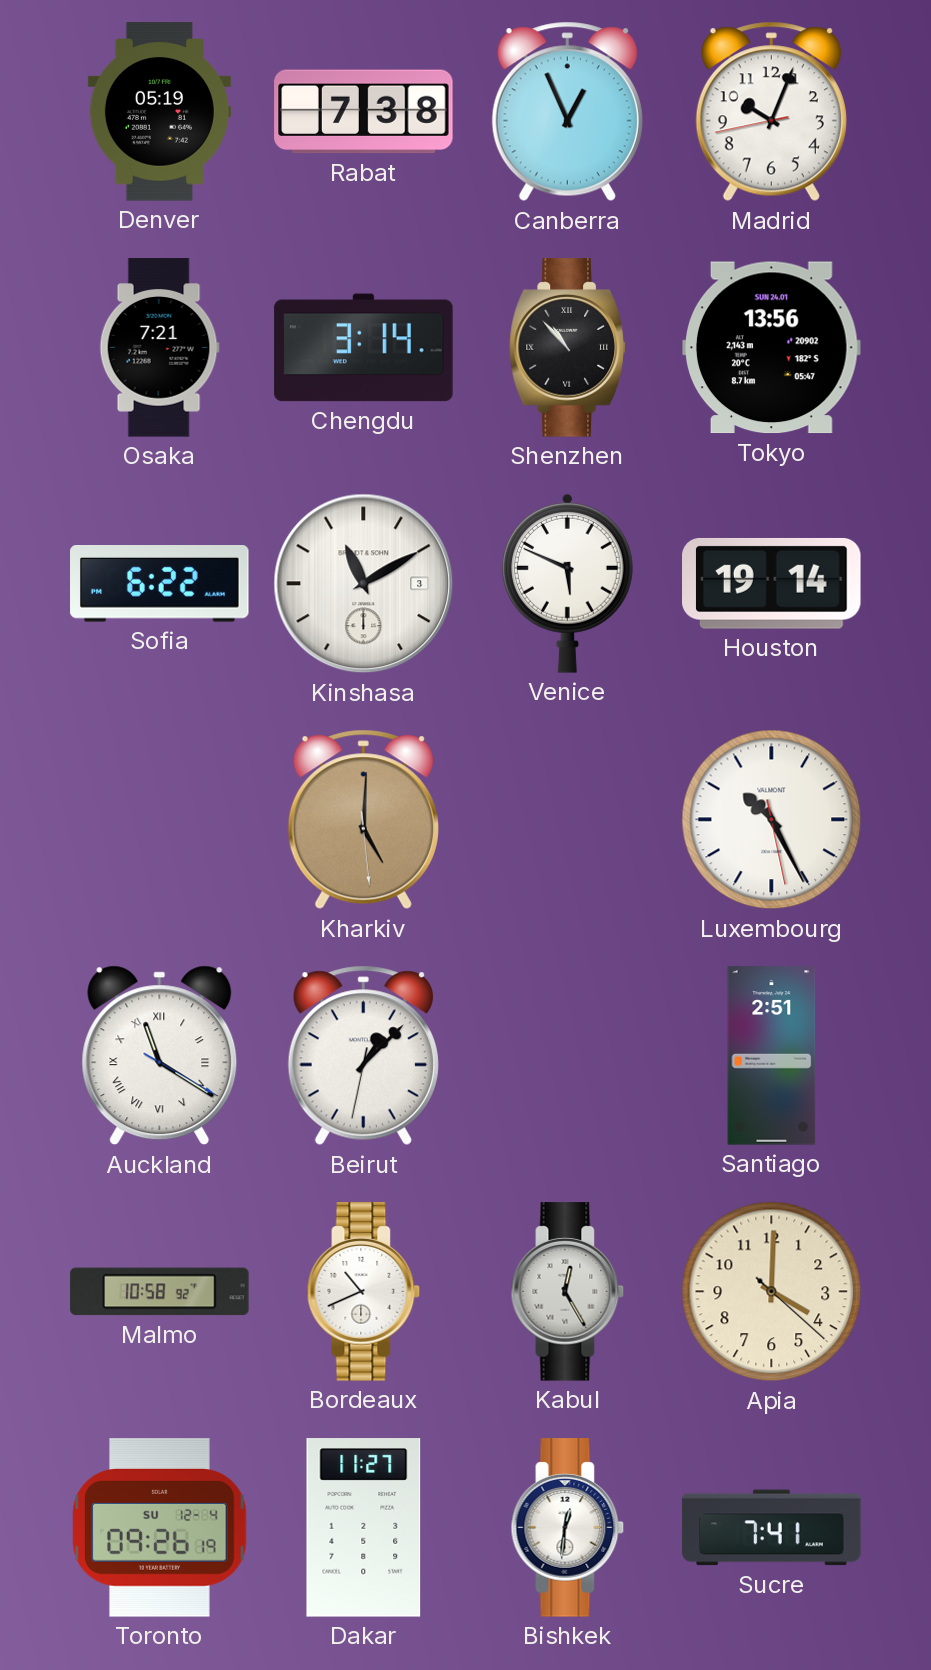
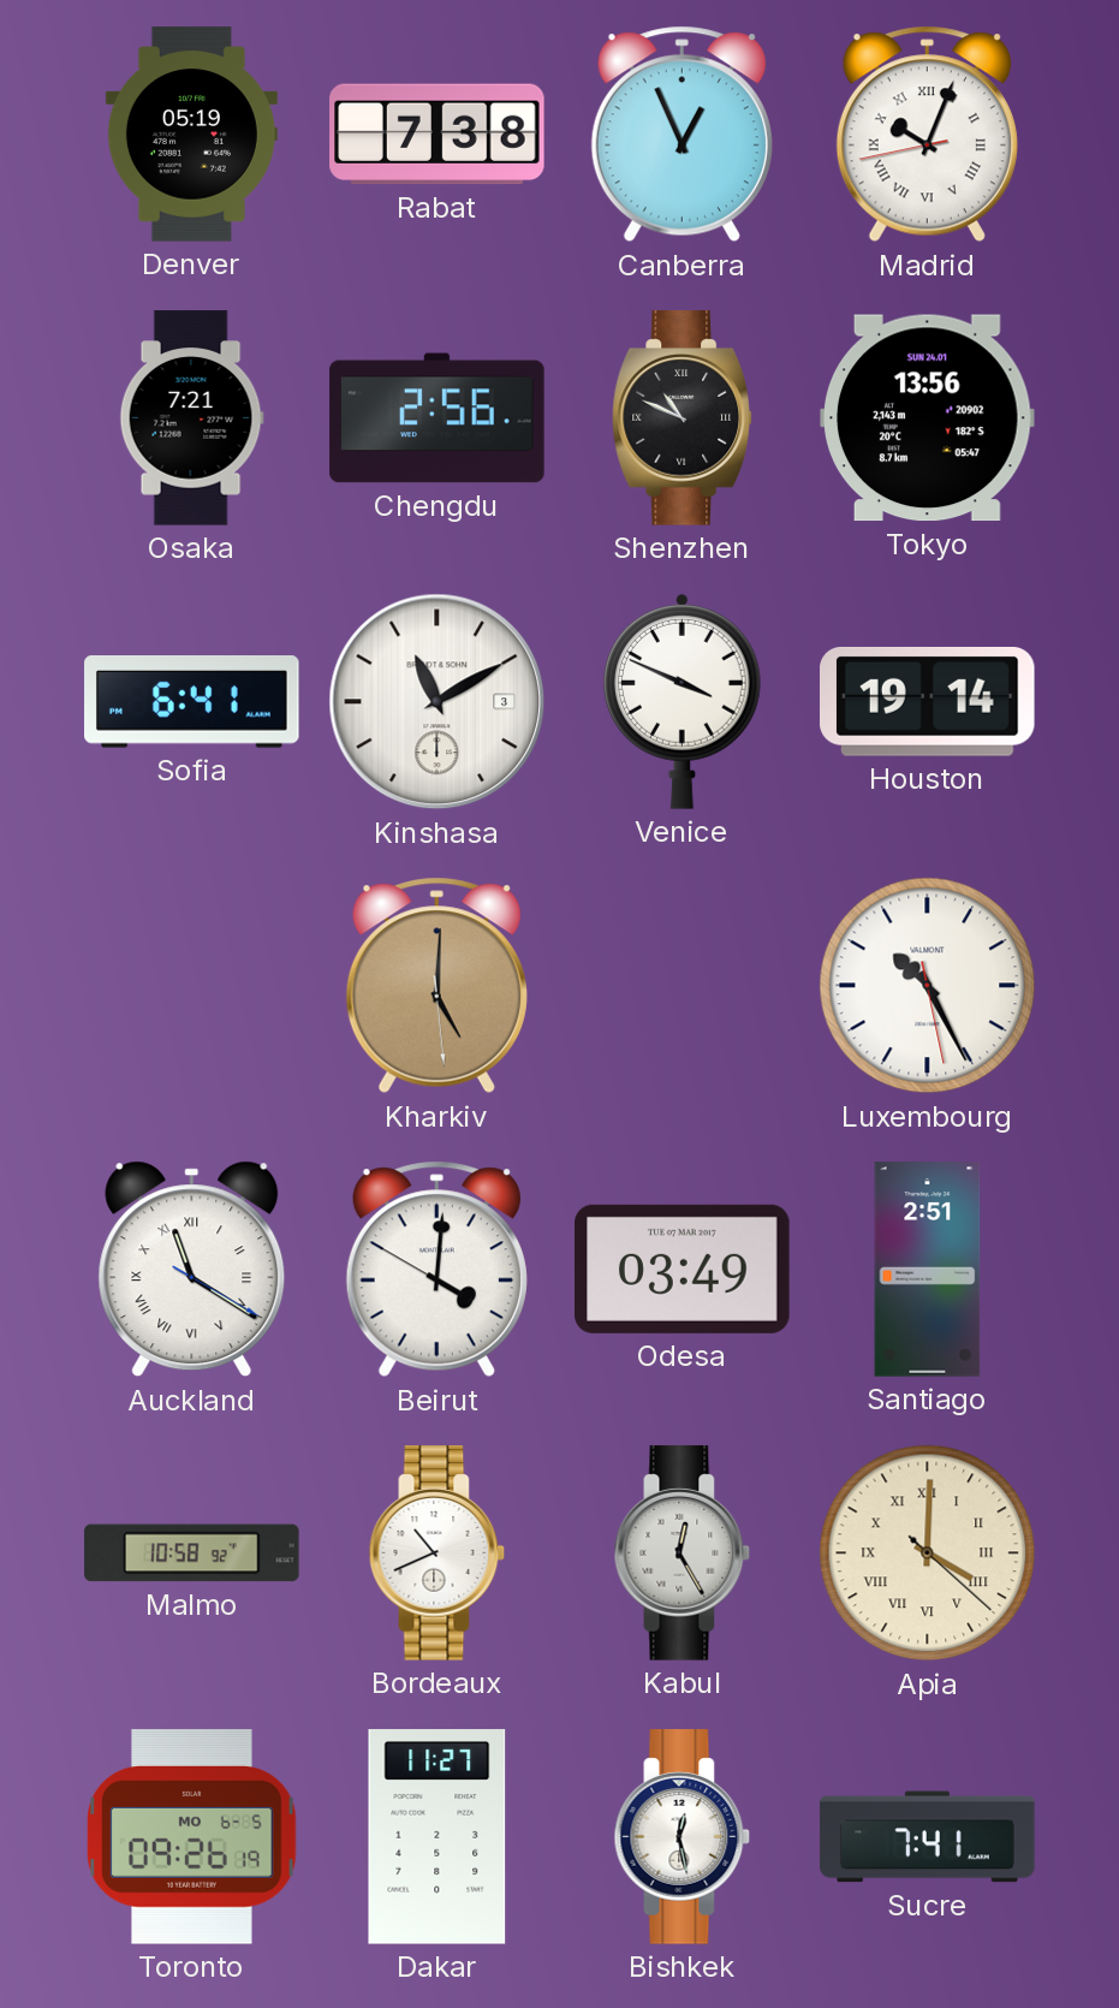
Madrid numerals: Arabic -> Roman
Chengdu: 3:14 -> 2:56
Shenzhen: 10:53 -> 10:49
Sofia: 6:22 -> 6:41
Venice: 5:49 -> 3:49
Beirut: 1:07 -> 4:00
Odesa: none -> 03:49
Apia numerals: Arabic -> Roman
Toronto date: SU 12-4 -> MO 6-5
Bishkek: 12:31 -> 12:28
